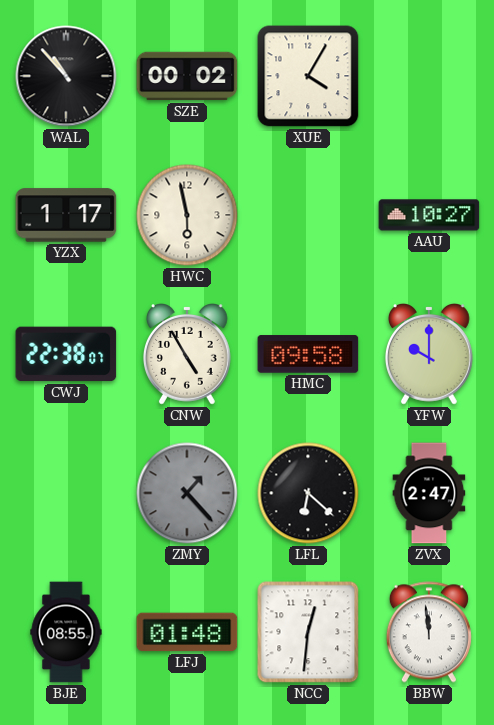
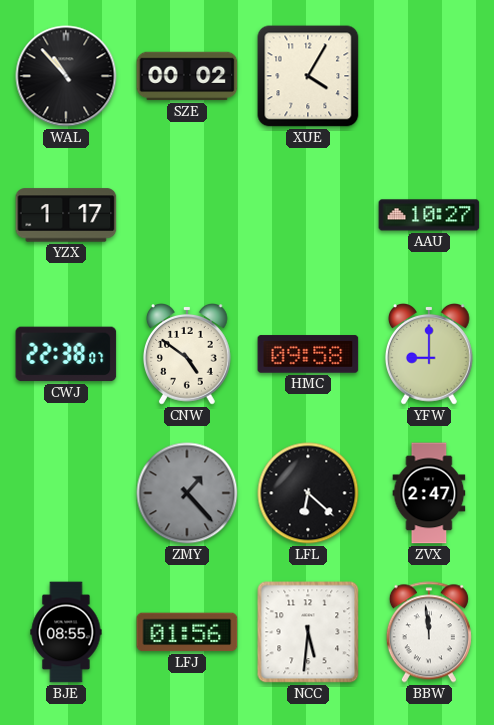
HWC: 5:58 -> none
CNW: 4:55 -> 4:51
YFW: 10:00 -> 9:00
LFJ: 01:48 -> 01:56
NCC: 12:31 -> 5:31
